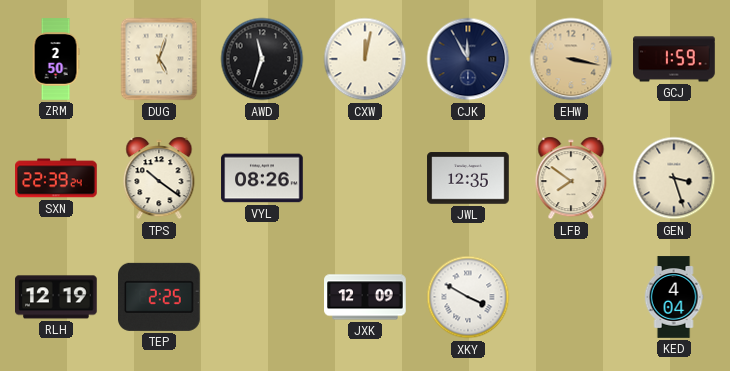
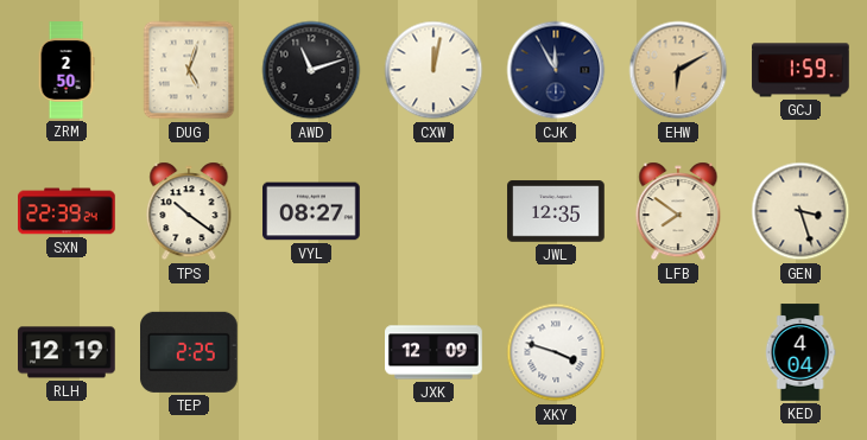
AWD: 11:33 -> 11:12
EHW: 3:17 -> 6:10
VYL: 08:26 -> 08:27
XKY: 3:50 -> 3:48
